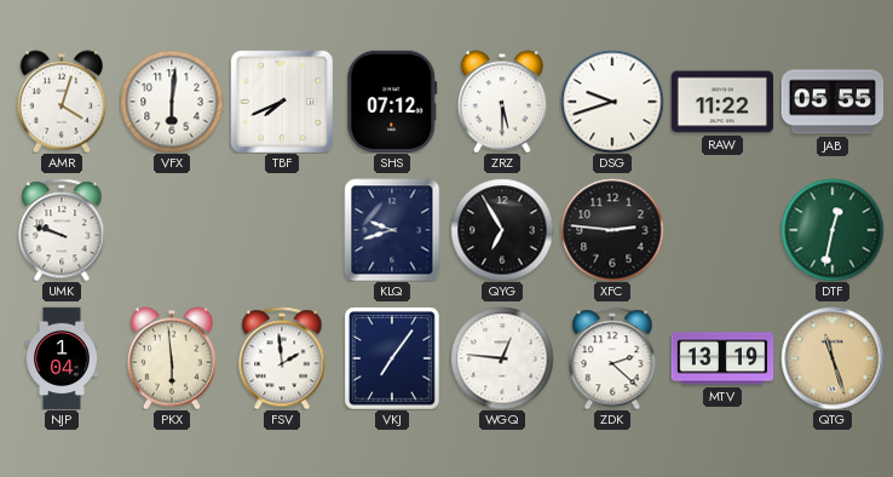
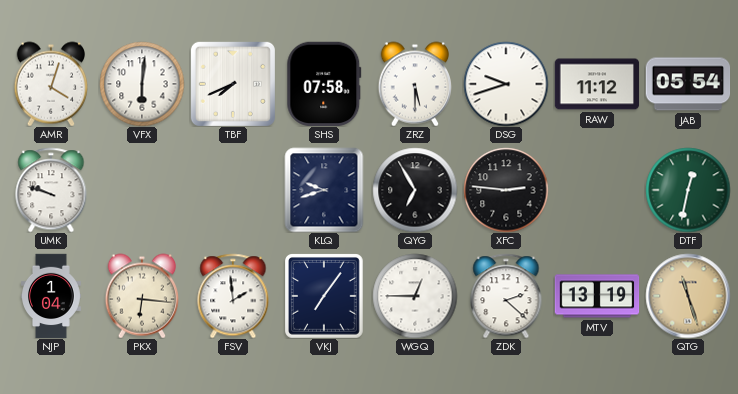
SHS: 07:12 -> 07:58
RAW: 11:22 -> 11:12
JAB: 05:55 -> 05:54
PKX: 5:59 -> 6:16
WGQ: 12:46 -> 12:45
